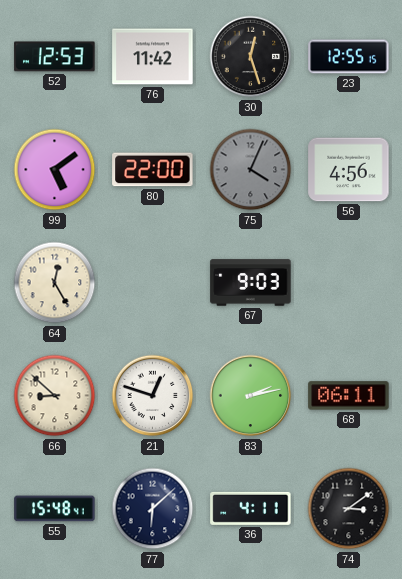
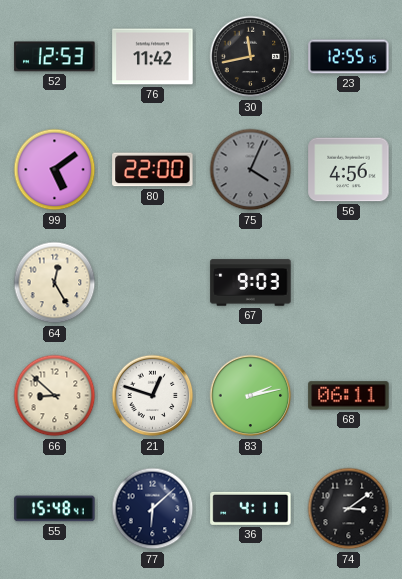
30: 12:27 -> 11:43
